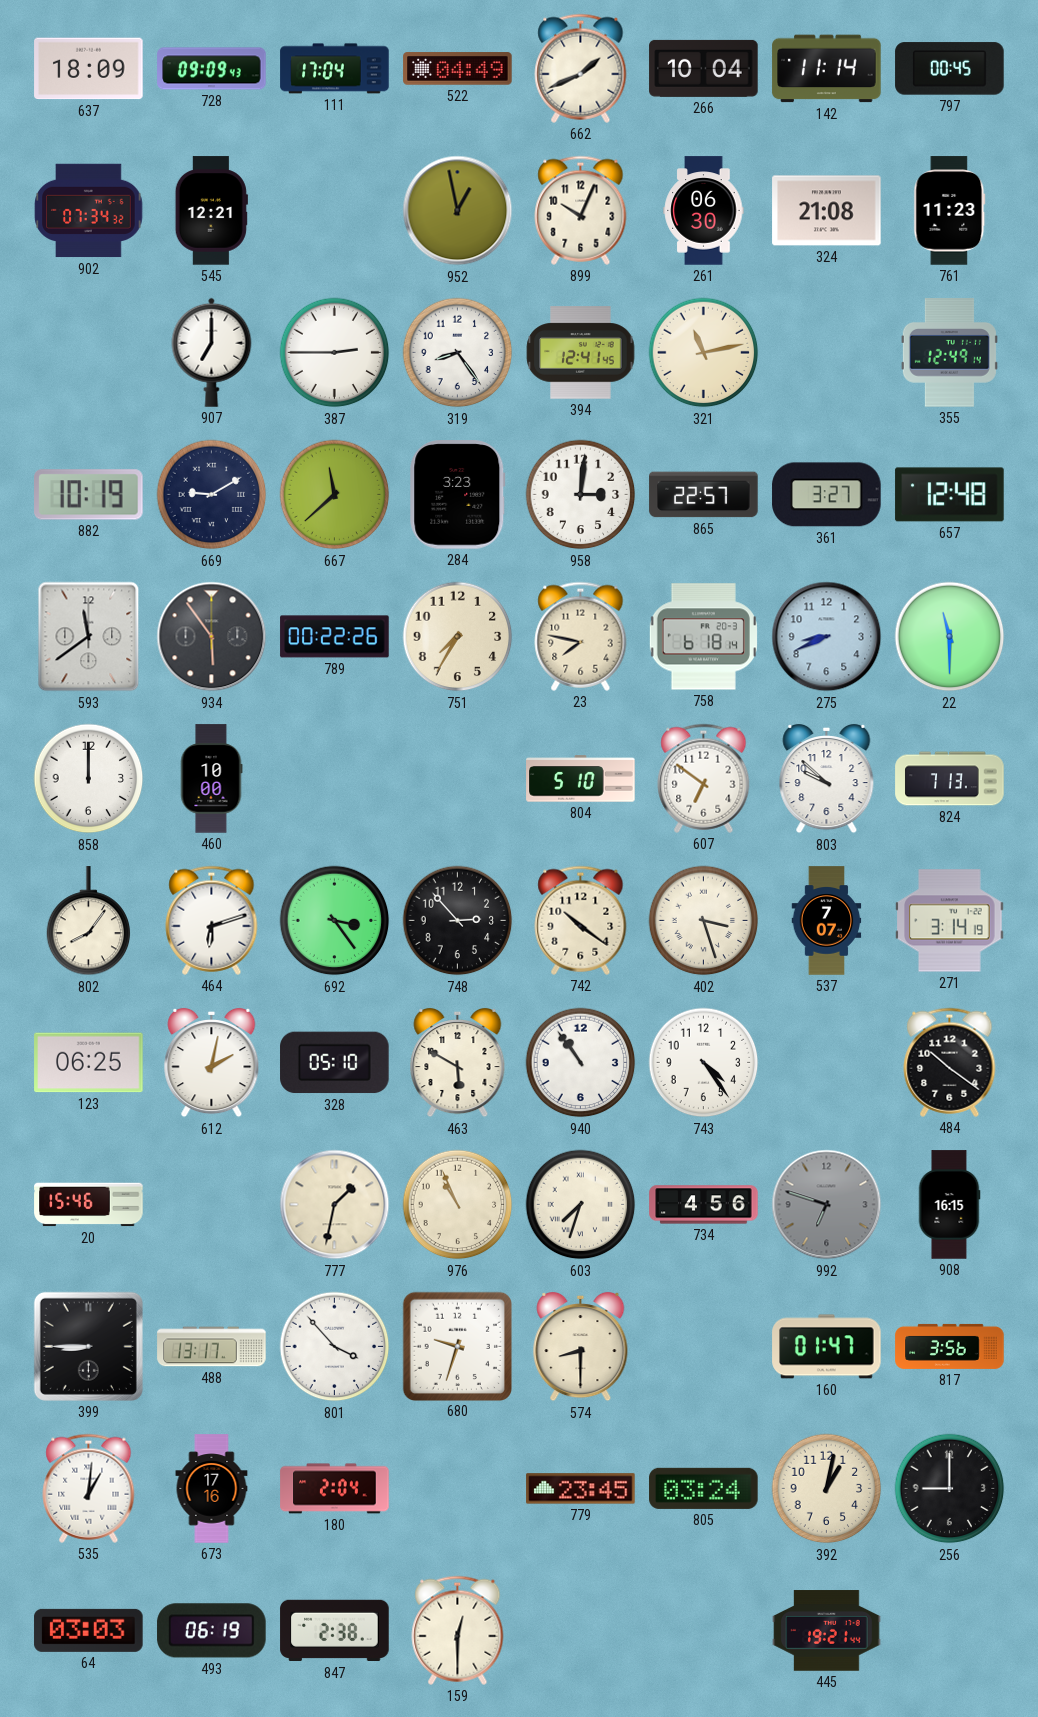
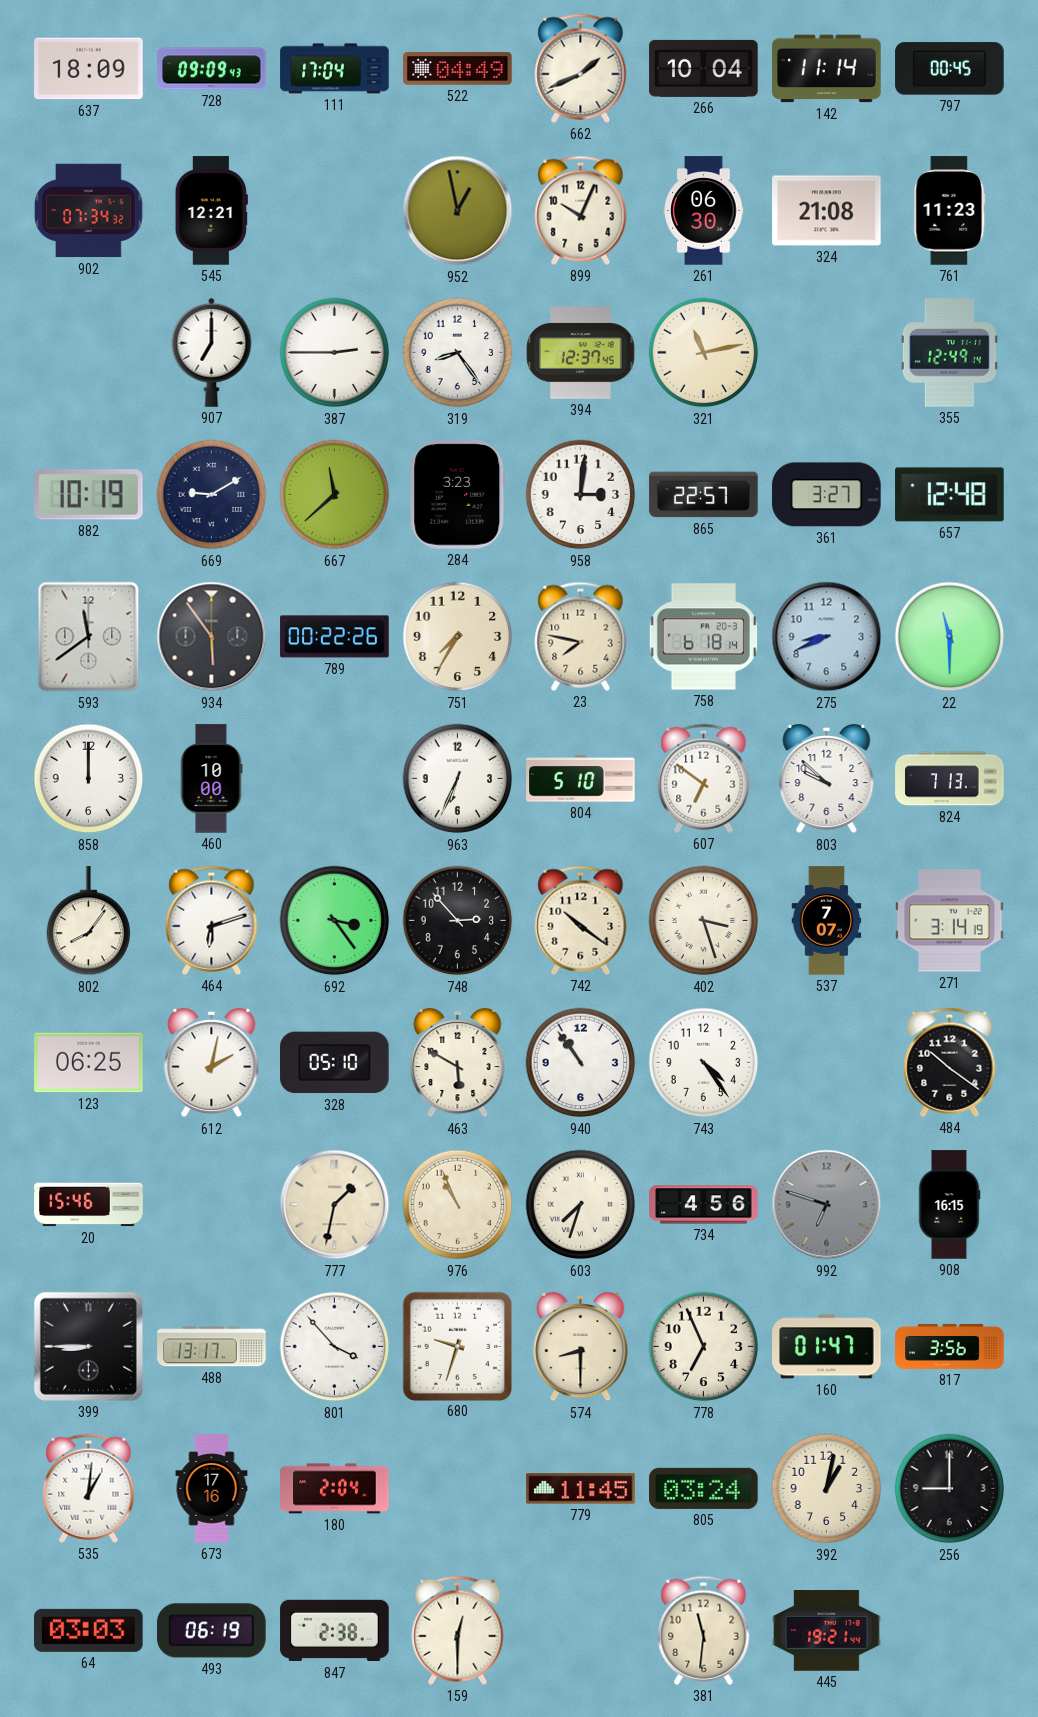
394: 12:41 -> 12:37
963: none -> 6:34
778: none -> 6:56
779: 23:45 -> 11:45
381: none -> 11:31
